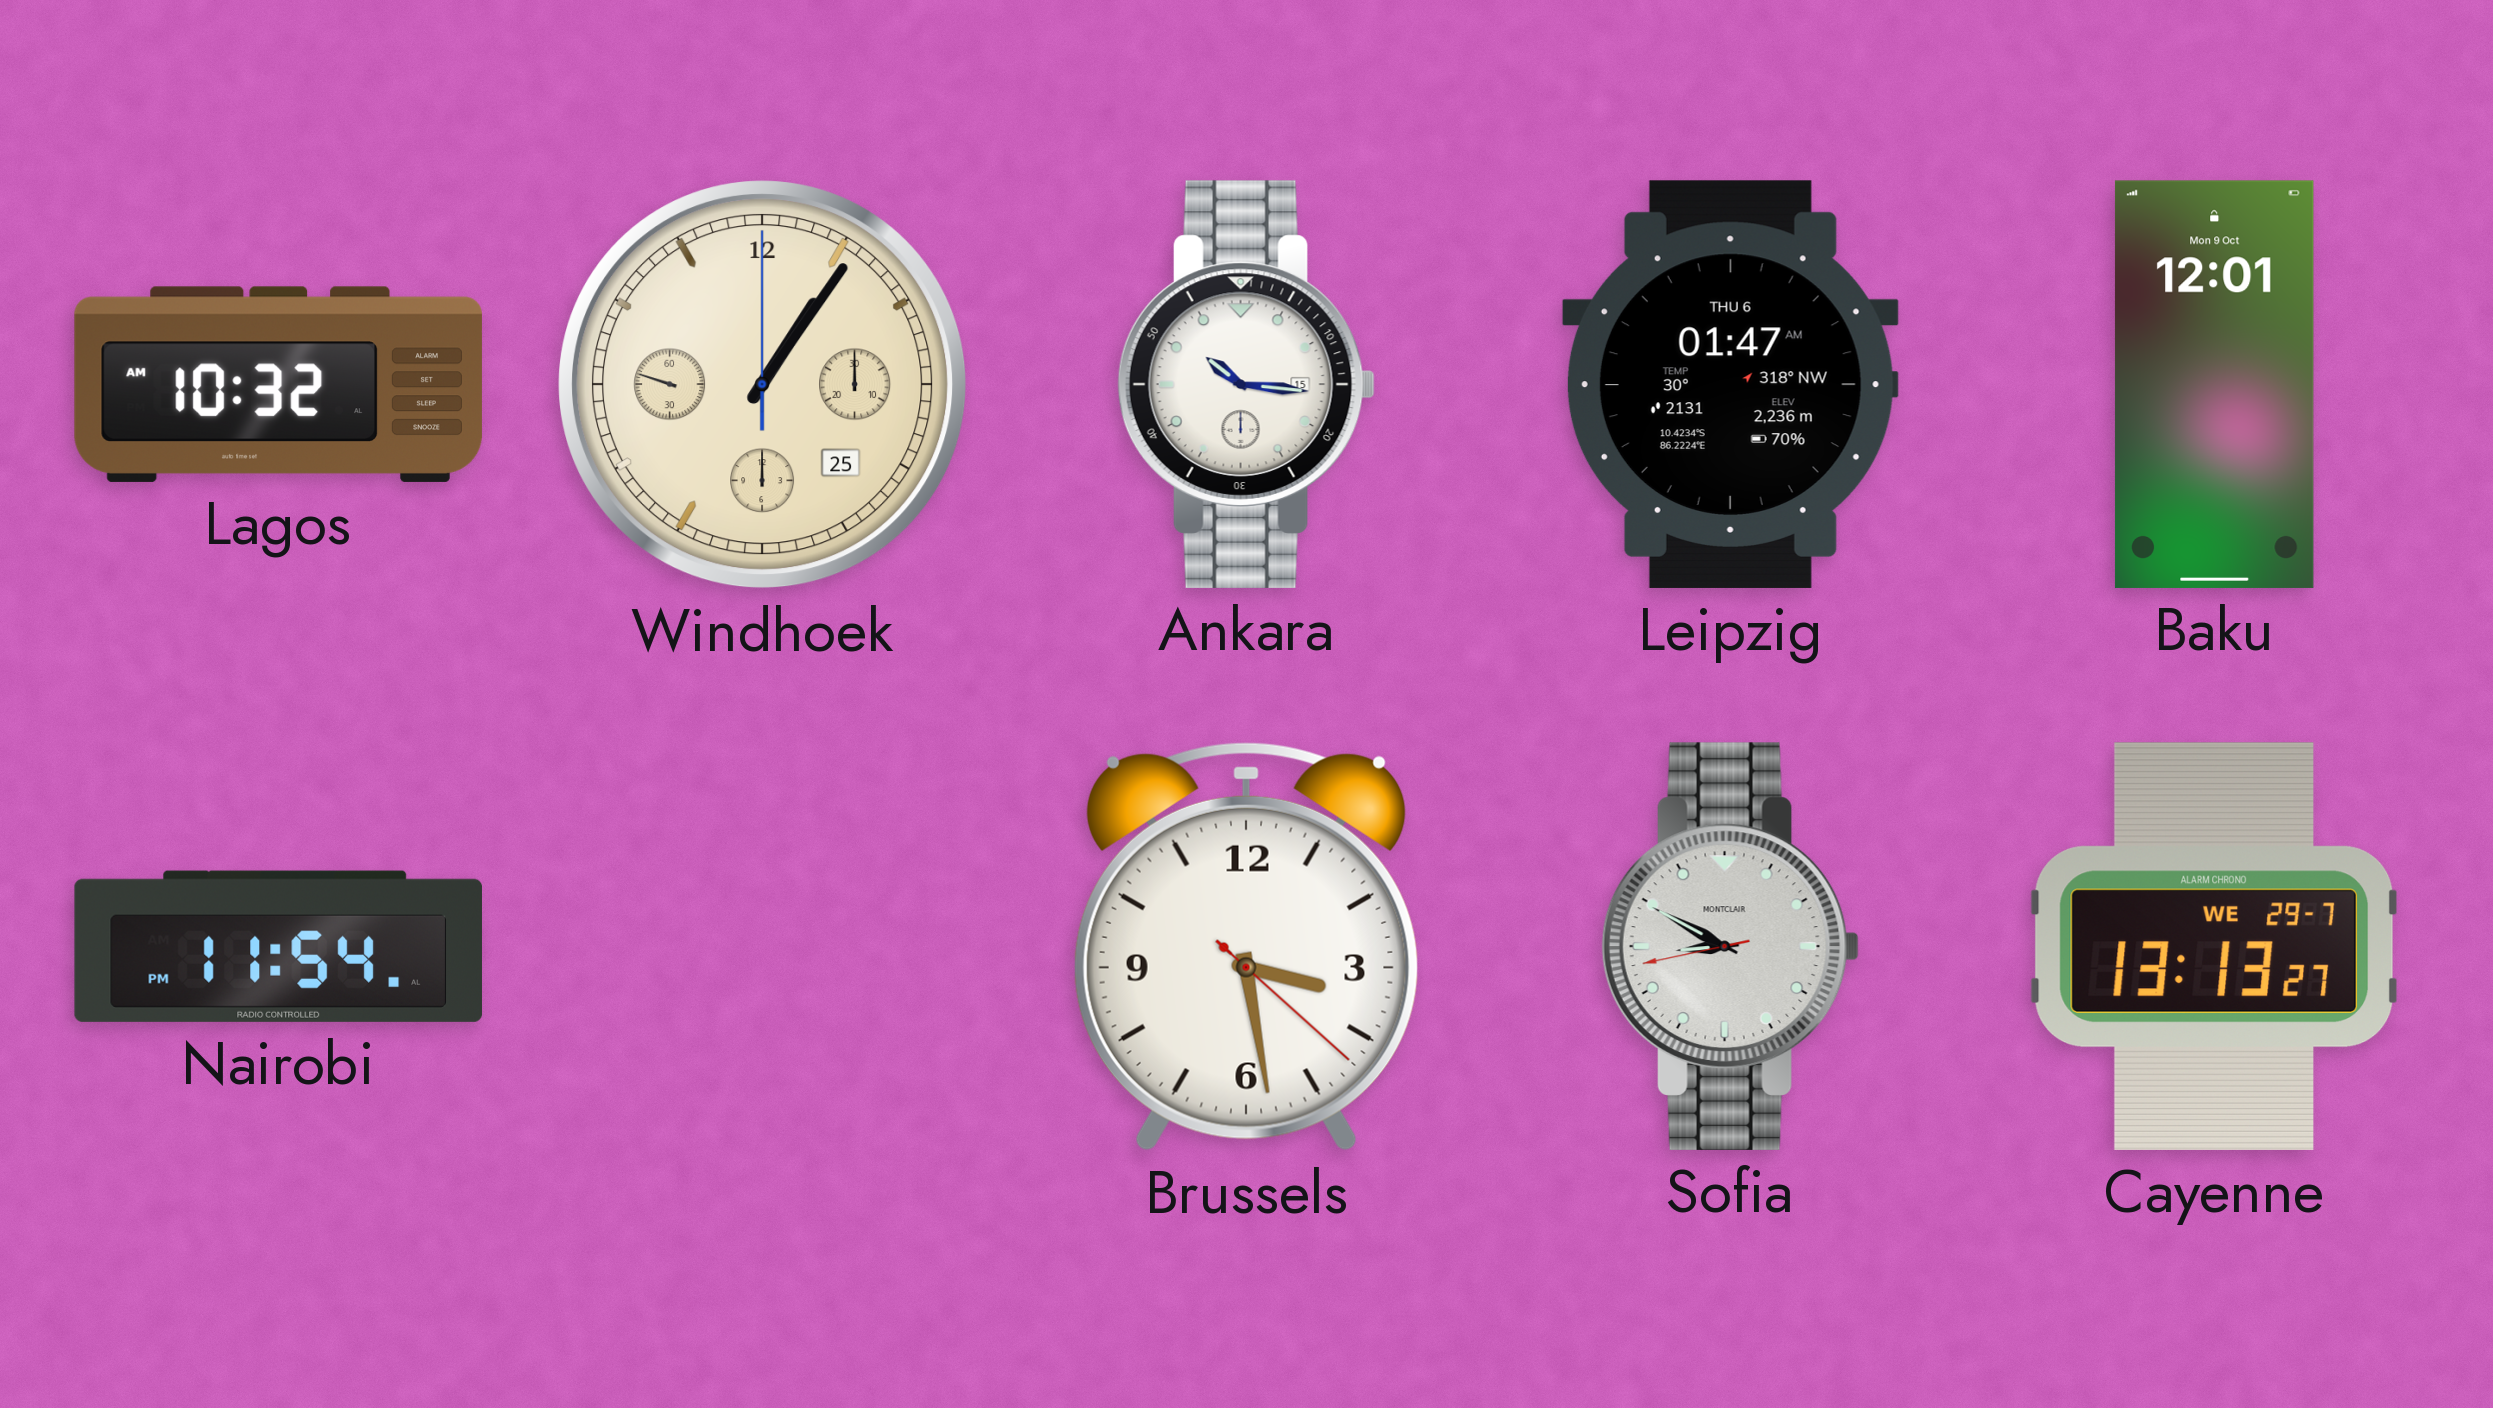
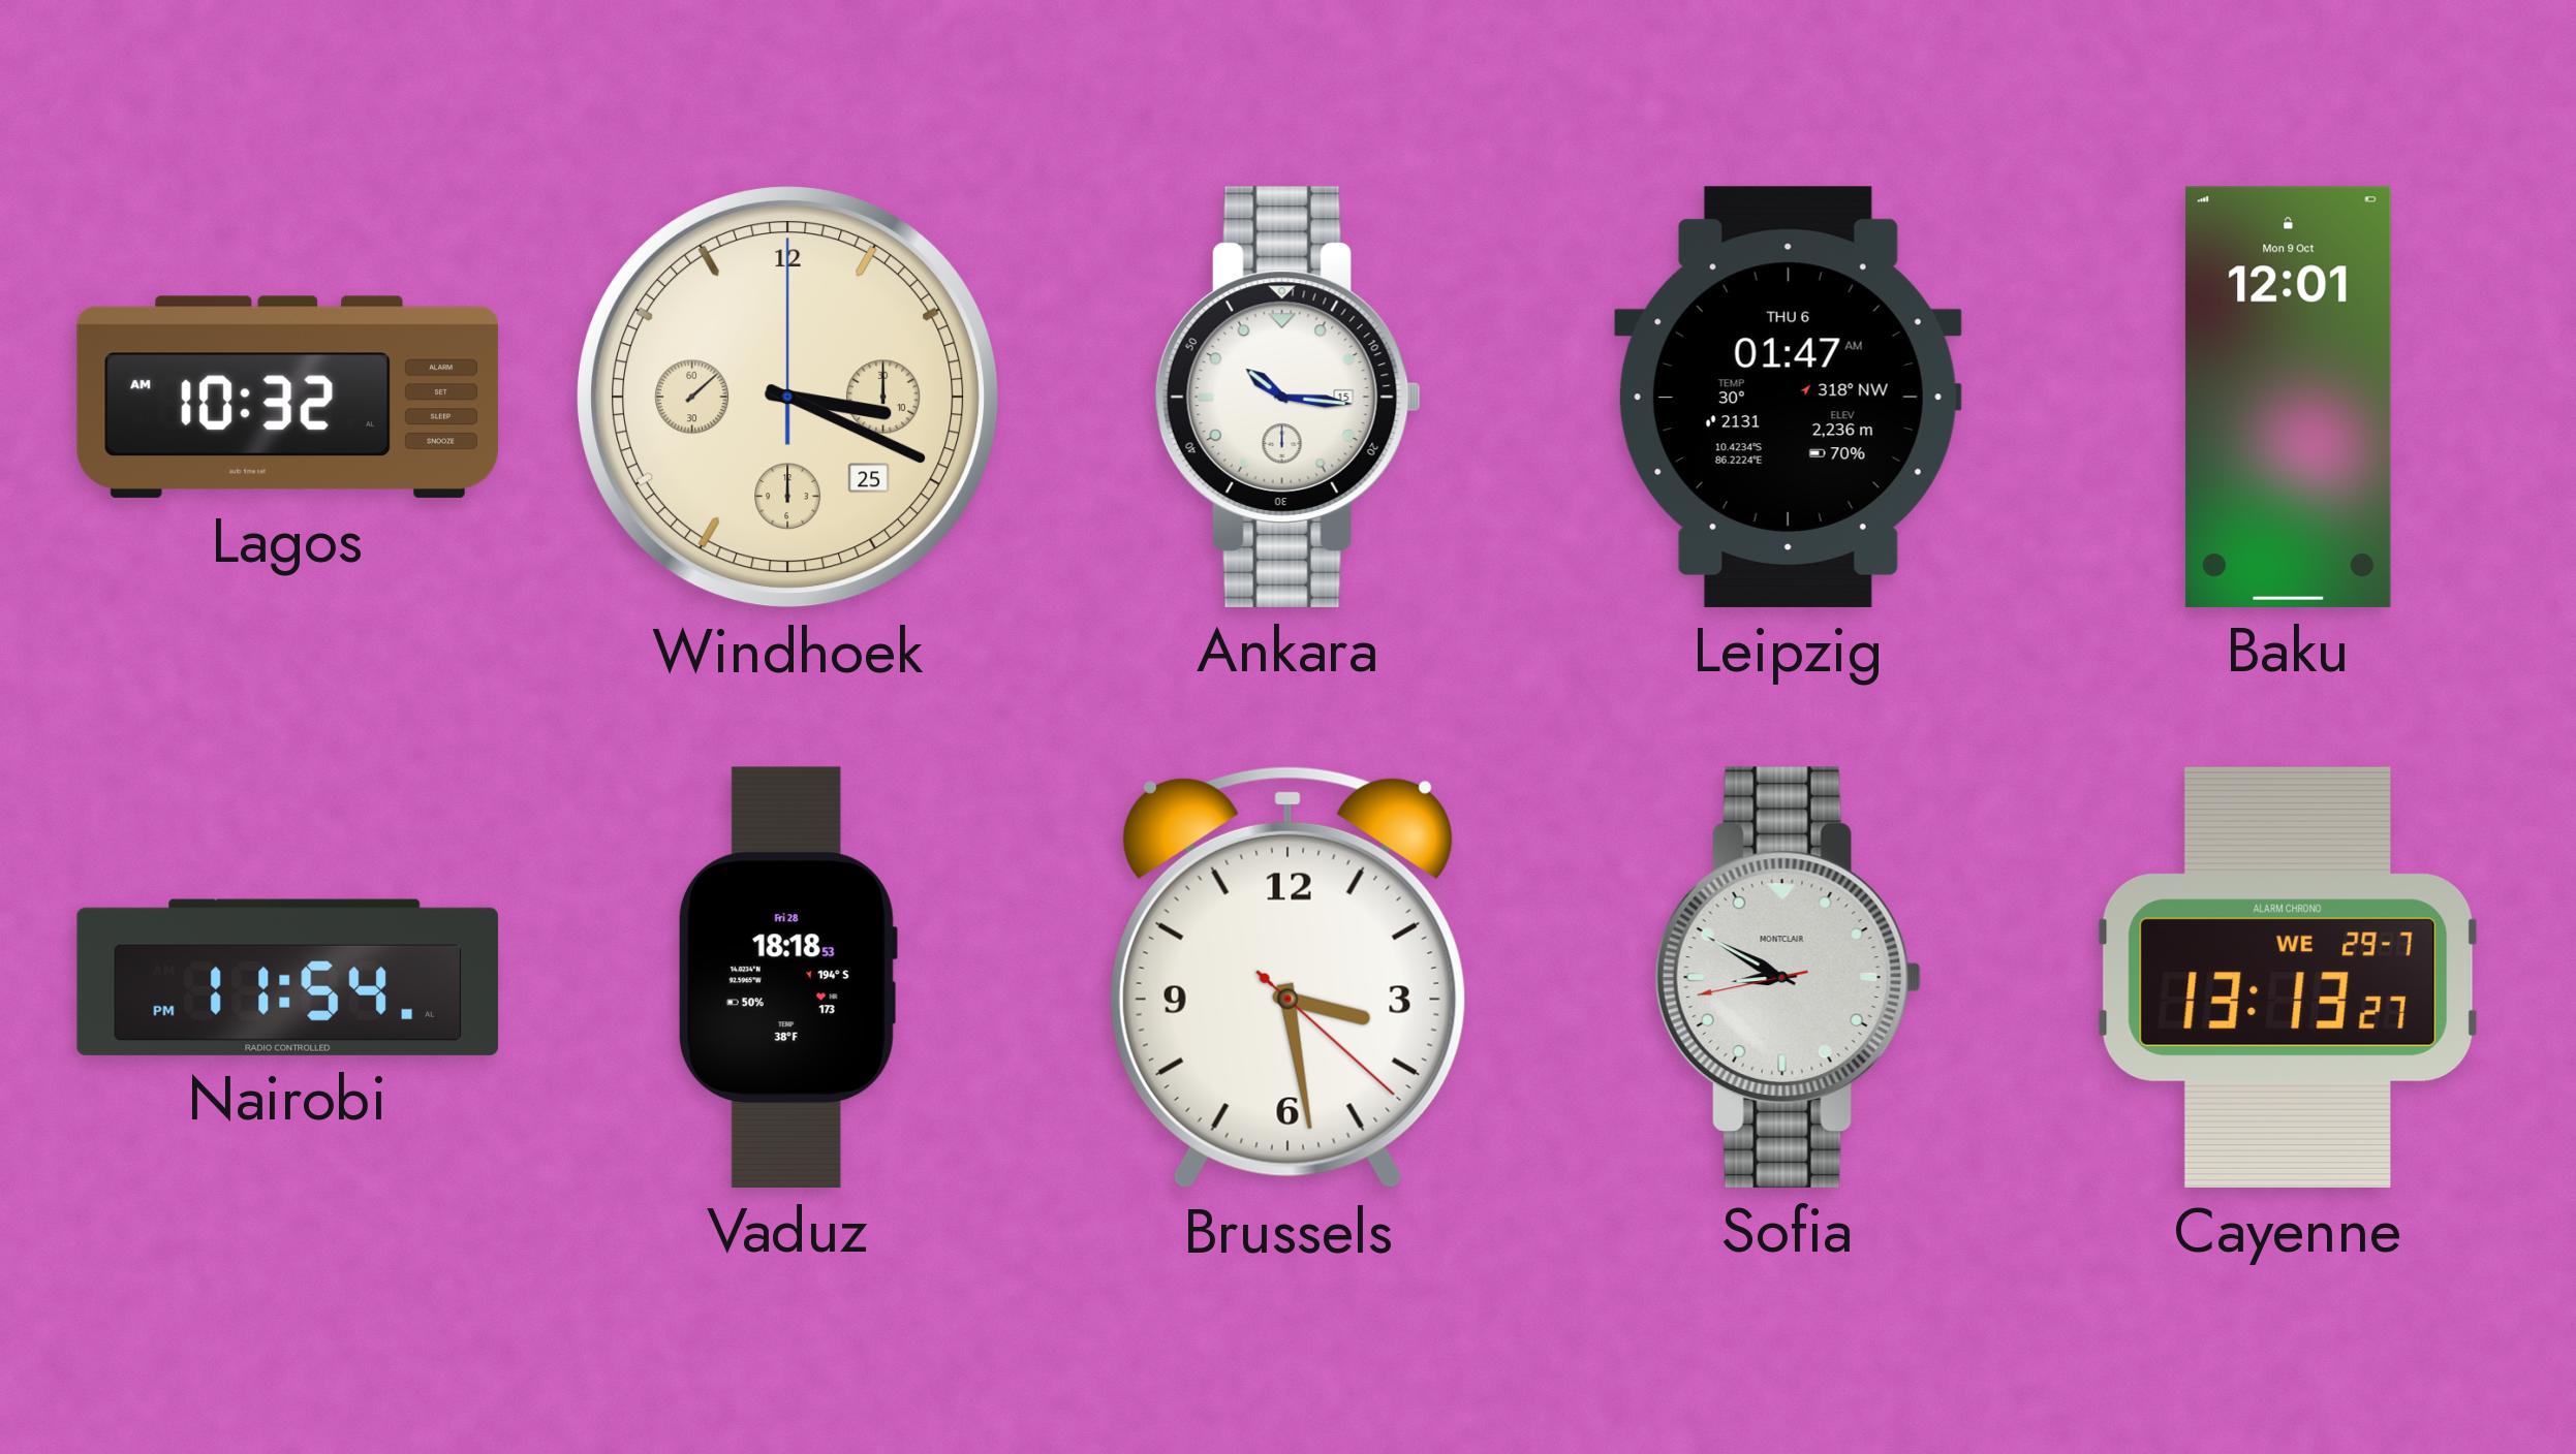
Windhoek: 1:05 -> 3:19
Vaduz: none -> 18:18
